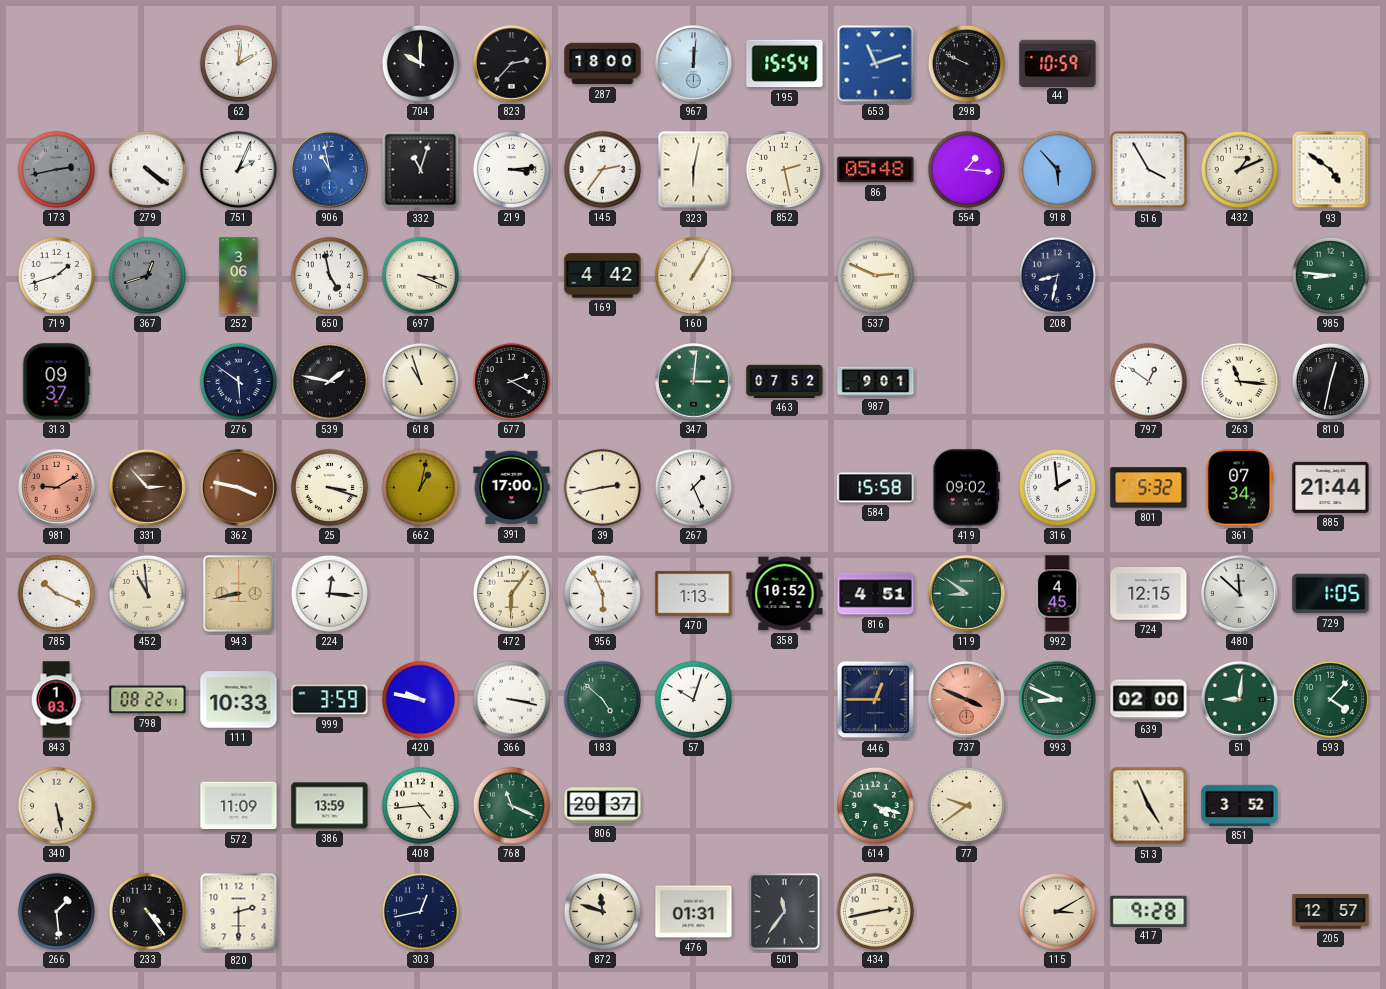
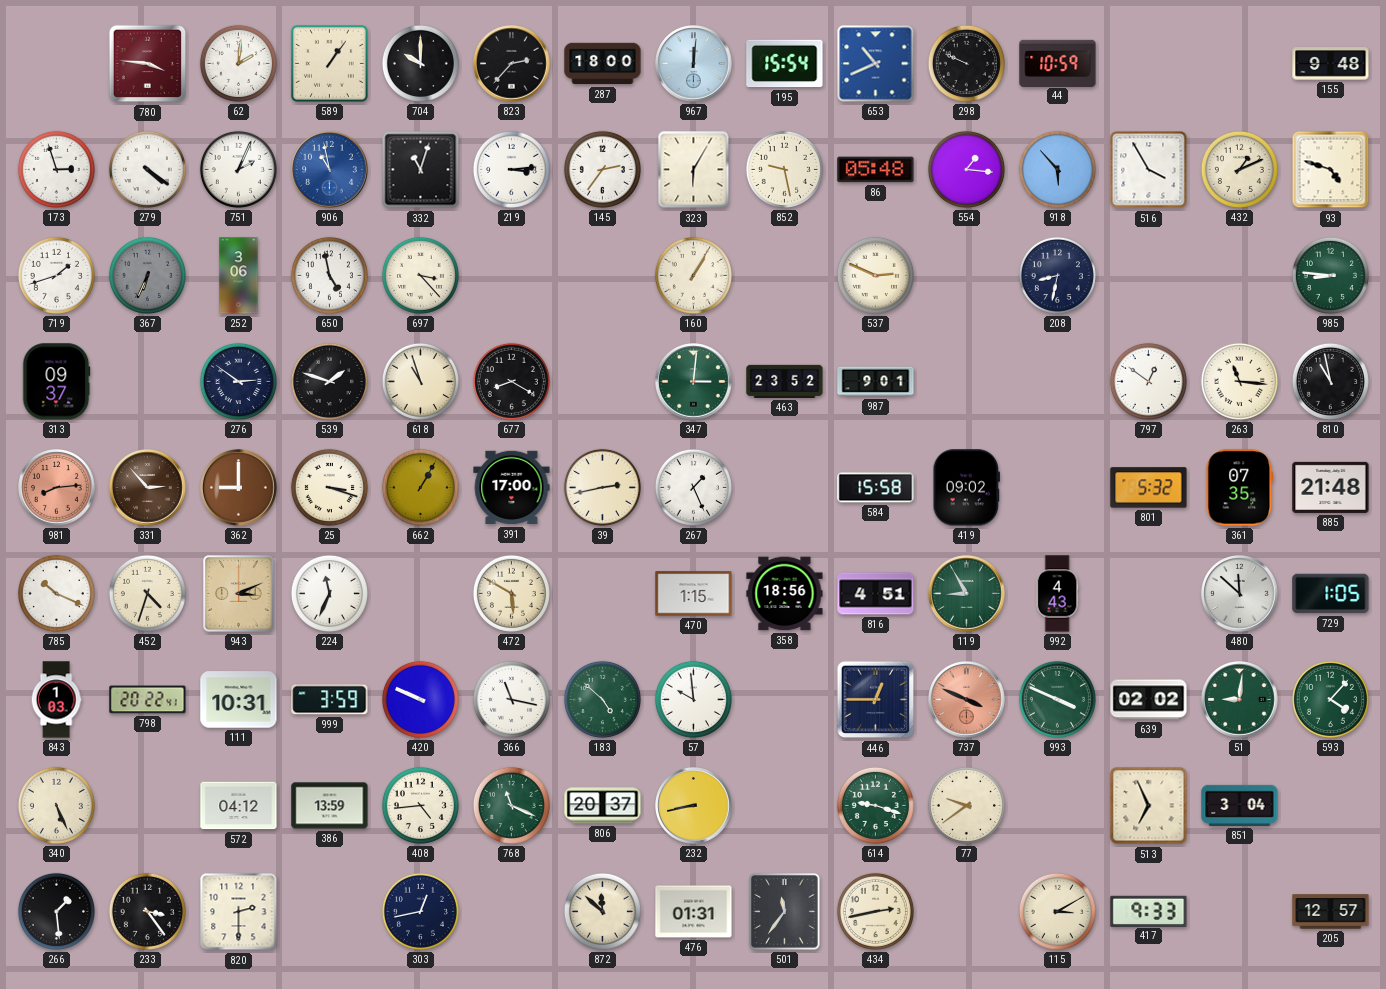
780: none -> 3:46
589: none -> 1:06
653: 11:12 -> 10:41
155: none -> 9:48
173: 2:43 -> 2:57
173 dial: grey -> white
323: 6:02 -> 6:05
852: 2:28 -> 9:28
93: 4:51 -> 4:48
367: 12:42 -> 6:34
697: 3:19 -> 3:23
169: 4:42 -> none
276: 5:51 -> 2:51
539: 1:47 -> 1:48
677: 2:20 -> 8:20
463: 07:52 -> 23:52
810: 12:32 -> 10:58
981: 9:10 -> 8:14
362: 3:47 -> 9:00
662: 1:02 -> 1:05
316: 1:59 -> none
361: 07:34 -> 07:35
885: 21:44 -> 21:48
452: 10:59 -> 4:33
943: 8:43 -> 3:11
224: 12:16 -> 11:34
472: 6:06 -> 5:50
956: 5:56 -> none
470: 1:13 -> 1:15
358: 10:52 -> 18:56
119: 8:51 -> 8:55
992: 4:45 -> 4:43
724: 12:15 -> none
798: 08:22 -> 20:22
111: 10:33 -> 10:31
420: 9:47 -> 9:49
366: 3:17 -> 11:17
57: 10:03 -> 9:59
993: 8:49 -> 3:49
639: 02:00 -> 02:02
340: 5:28 -> 5:26
572: 11:09 -> 04:12
232: none -> 8:43
614: 4:18 -> 9:18
513: 4:56 -> 6:56
851: 3:52 -> 3:04
233: 4:24 -> 3:24
872: 11:48 -> 11:52
417: 9:28 -> 9:33
